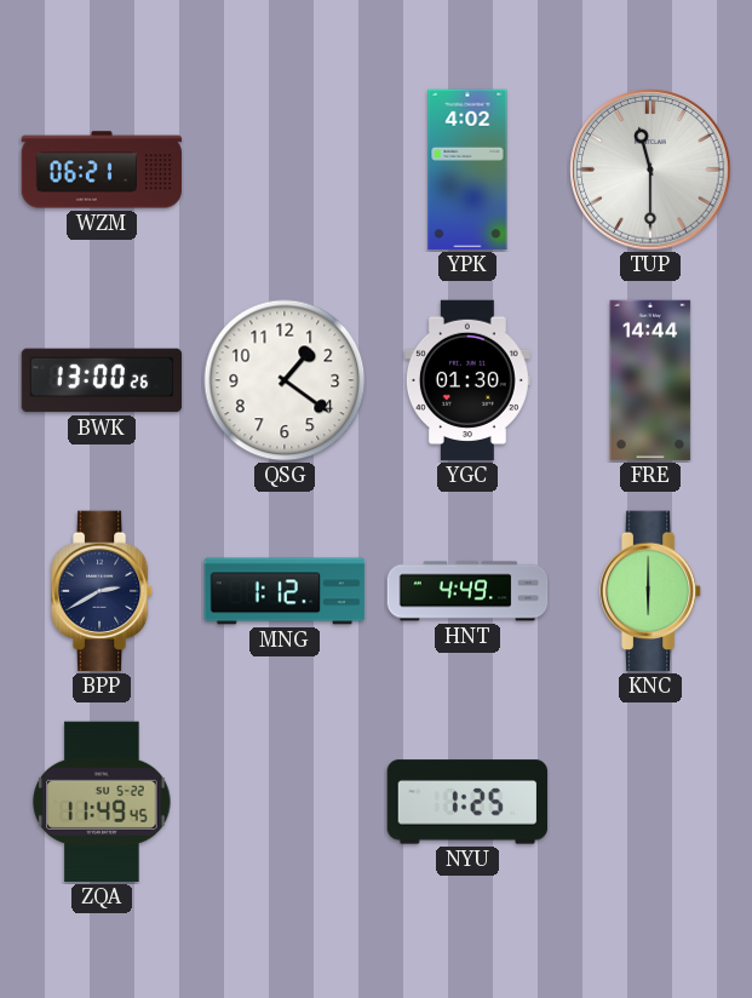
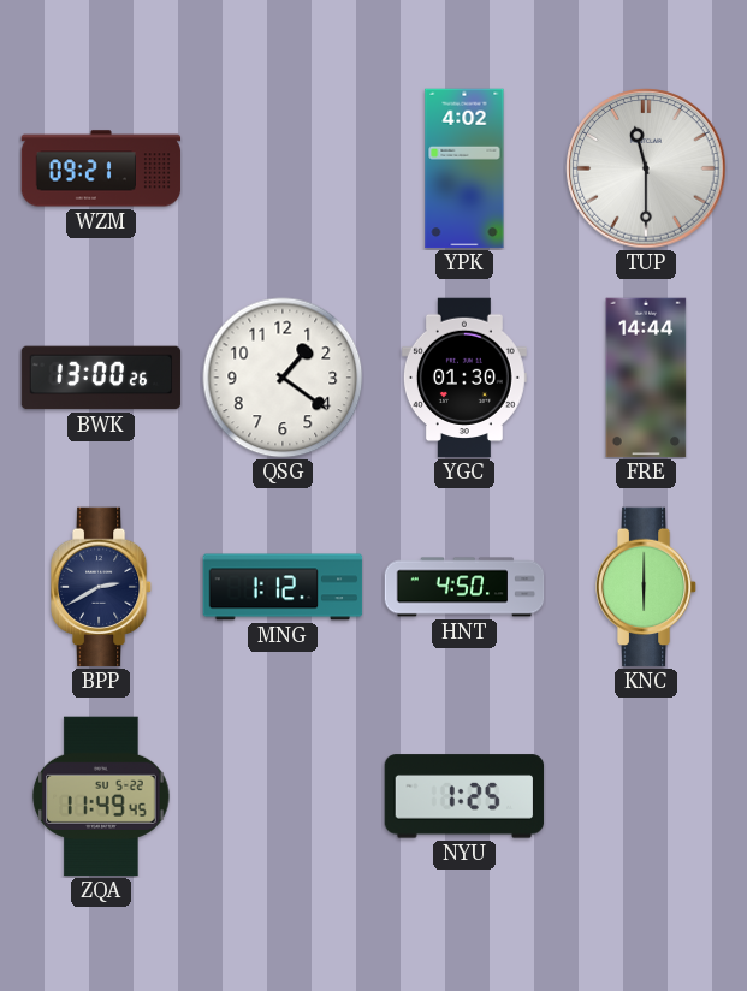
WZM: 06:21 -> 09:21
HNT: 4:49 -> 4:50
